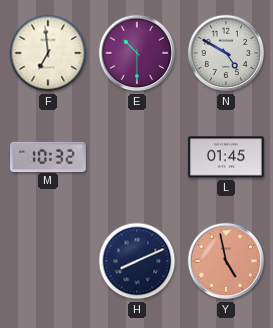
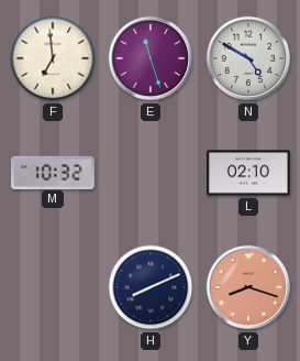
E: 10:30 -> 11:27
L: 01:45 -> 02:10
Y: 4:58 -> 8:18
